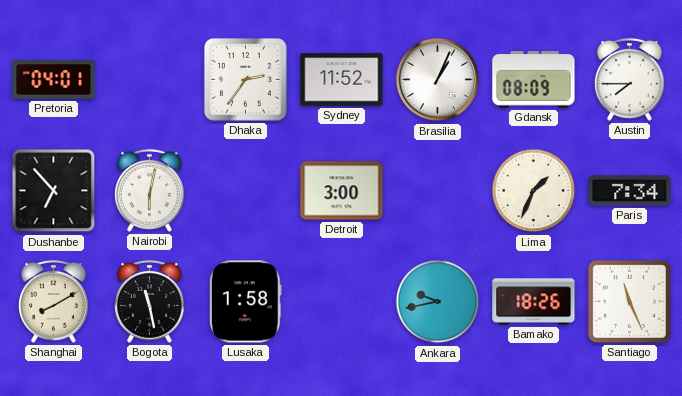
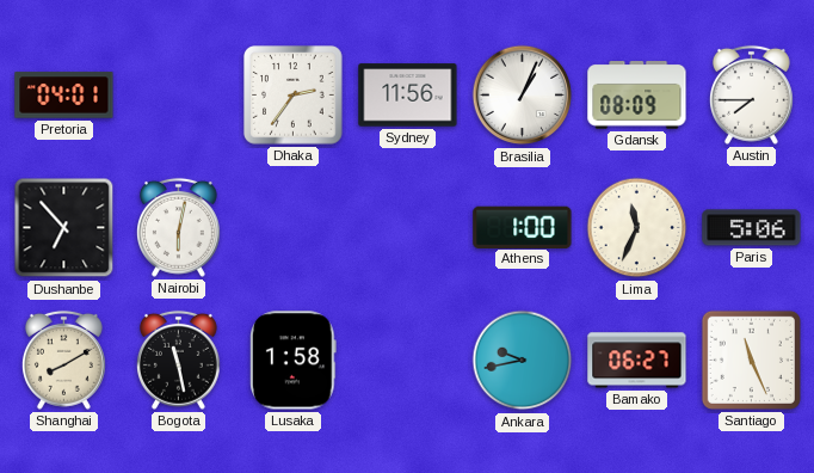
Sydney: 11:52 -> 11:56
Detroit: 3:00 -> none
Athens: none -> 1:00
Lima: 1:34 -> 11:34
Paris: 7:34 -> 5:06
Bamako: 18:26 -> 06:27
